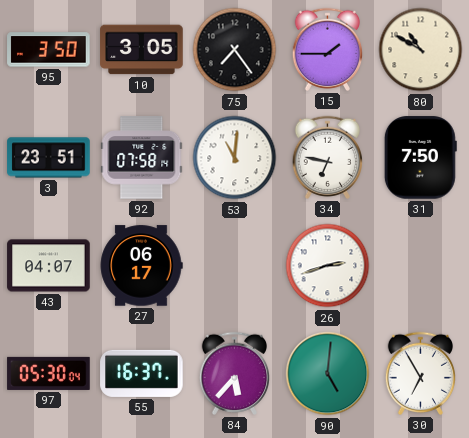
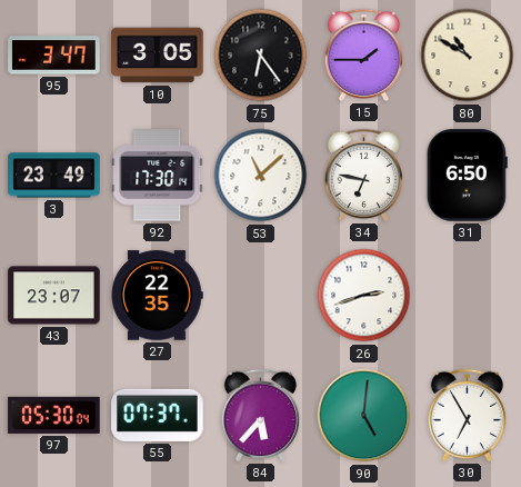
95: 3:50 -> 3:47
75: 7:24 -> 6:24
3: 23:51 -> 23:49
92: 07:58 -> 17:30
53: 11:01 -> 11:08
31: 7:50 -> 6:50
43: 04:07 -> 23:07
27: 06:17 -> 22:35
55: 16:37 -> 07:37
